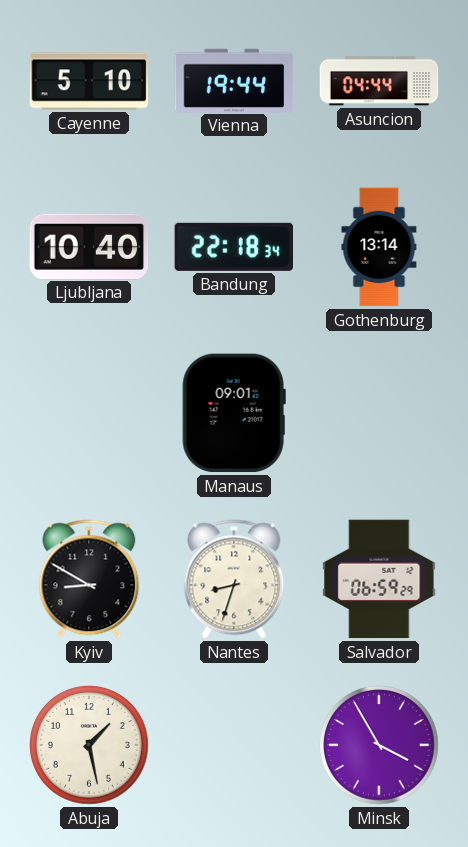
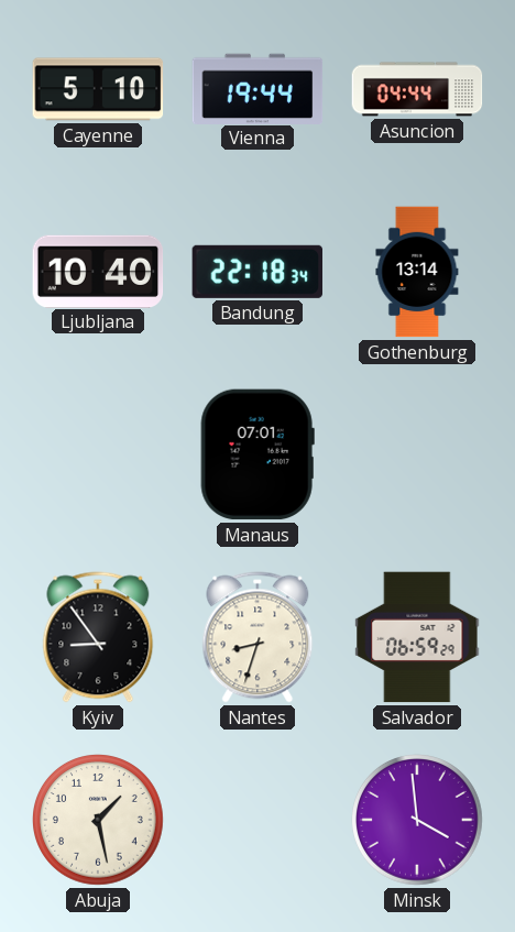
Manaus: 09:01 -> 07:01
Kyiv: 8:50 -> 8:54
Minsk: 3:55 -> 3:59
